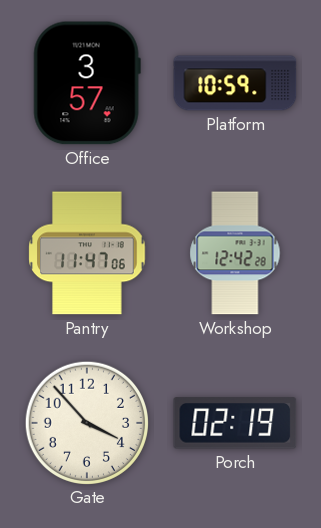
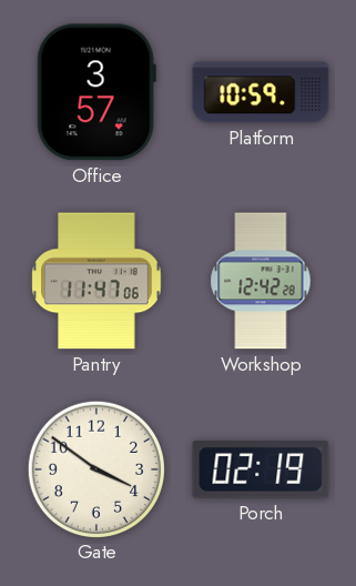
Gate: 3:53 -> 3:51
